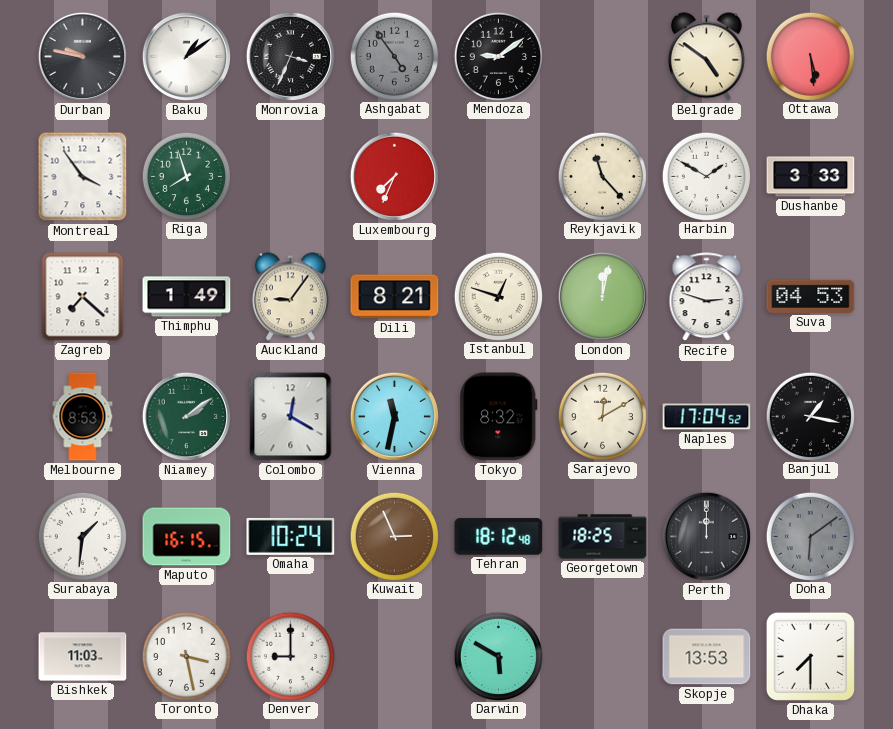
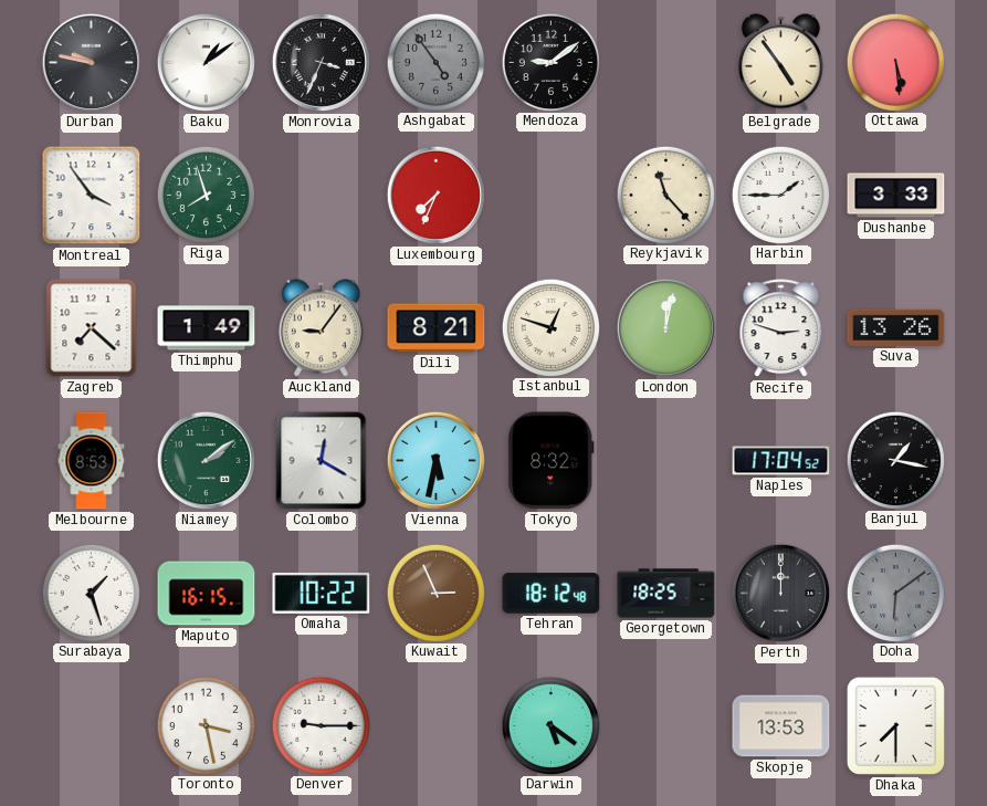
Belgrade: 4:51 -> 4:54
Harbin: 1:50 -> 1:45
Suva: 04:53 -> 13:26
Vienna: 11:32 -> 5:32
Sarajevo: 12:10 -> none
Surabaya: 1:31 -> 1:27
Omaha: 10:24 -> 10:22
Bishkek: 11:03 -> none
Denver: 9:00 -> 9:15
Darwin: 5:50 -> 5:21
